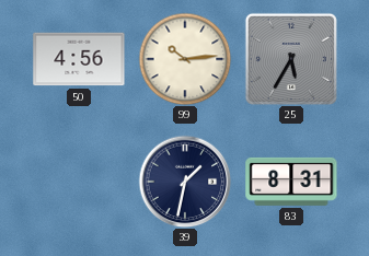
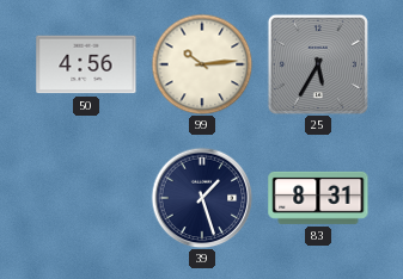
39: 1:32 -> 1:27
